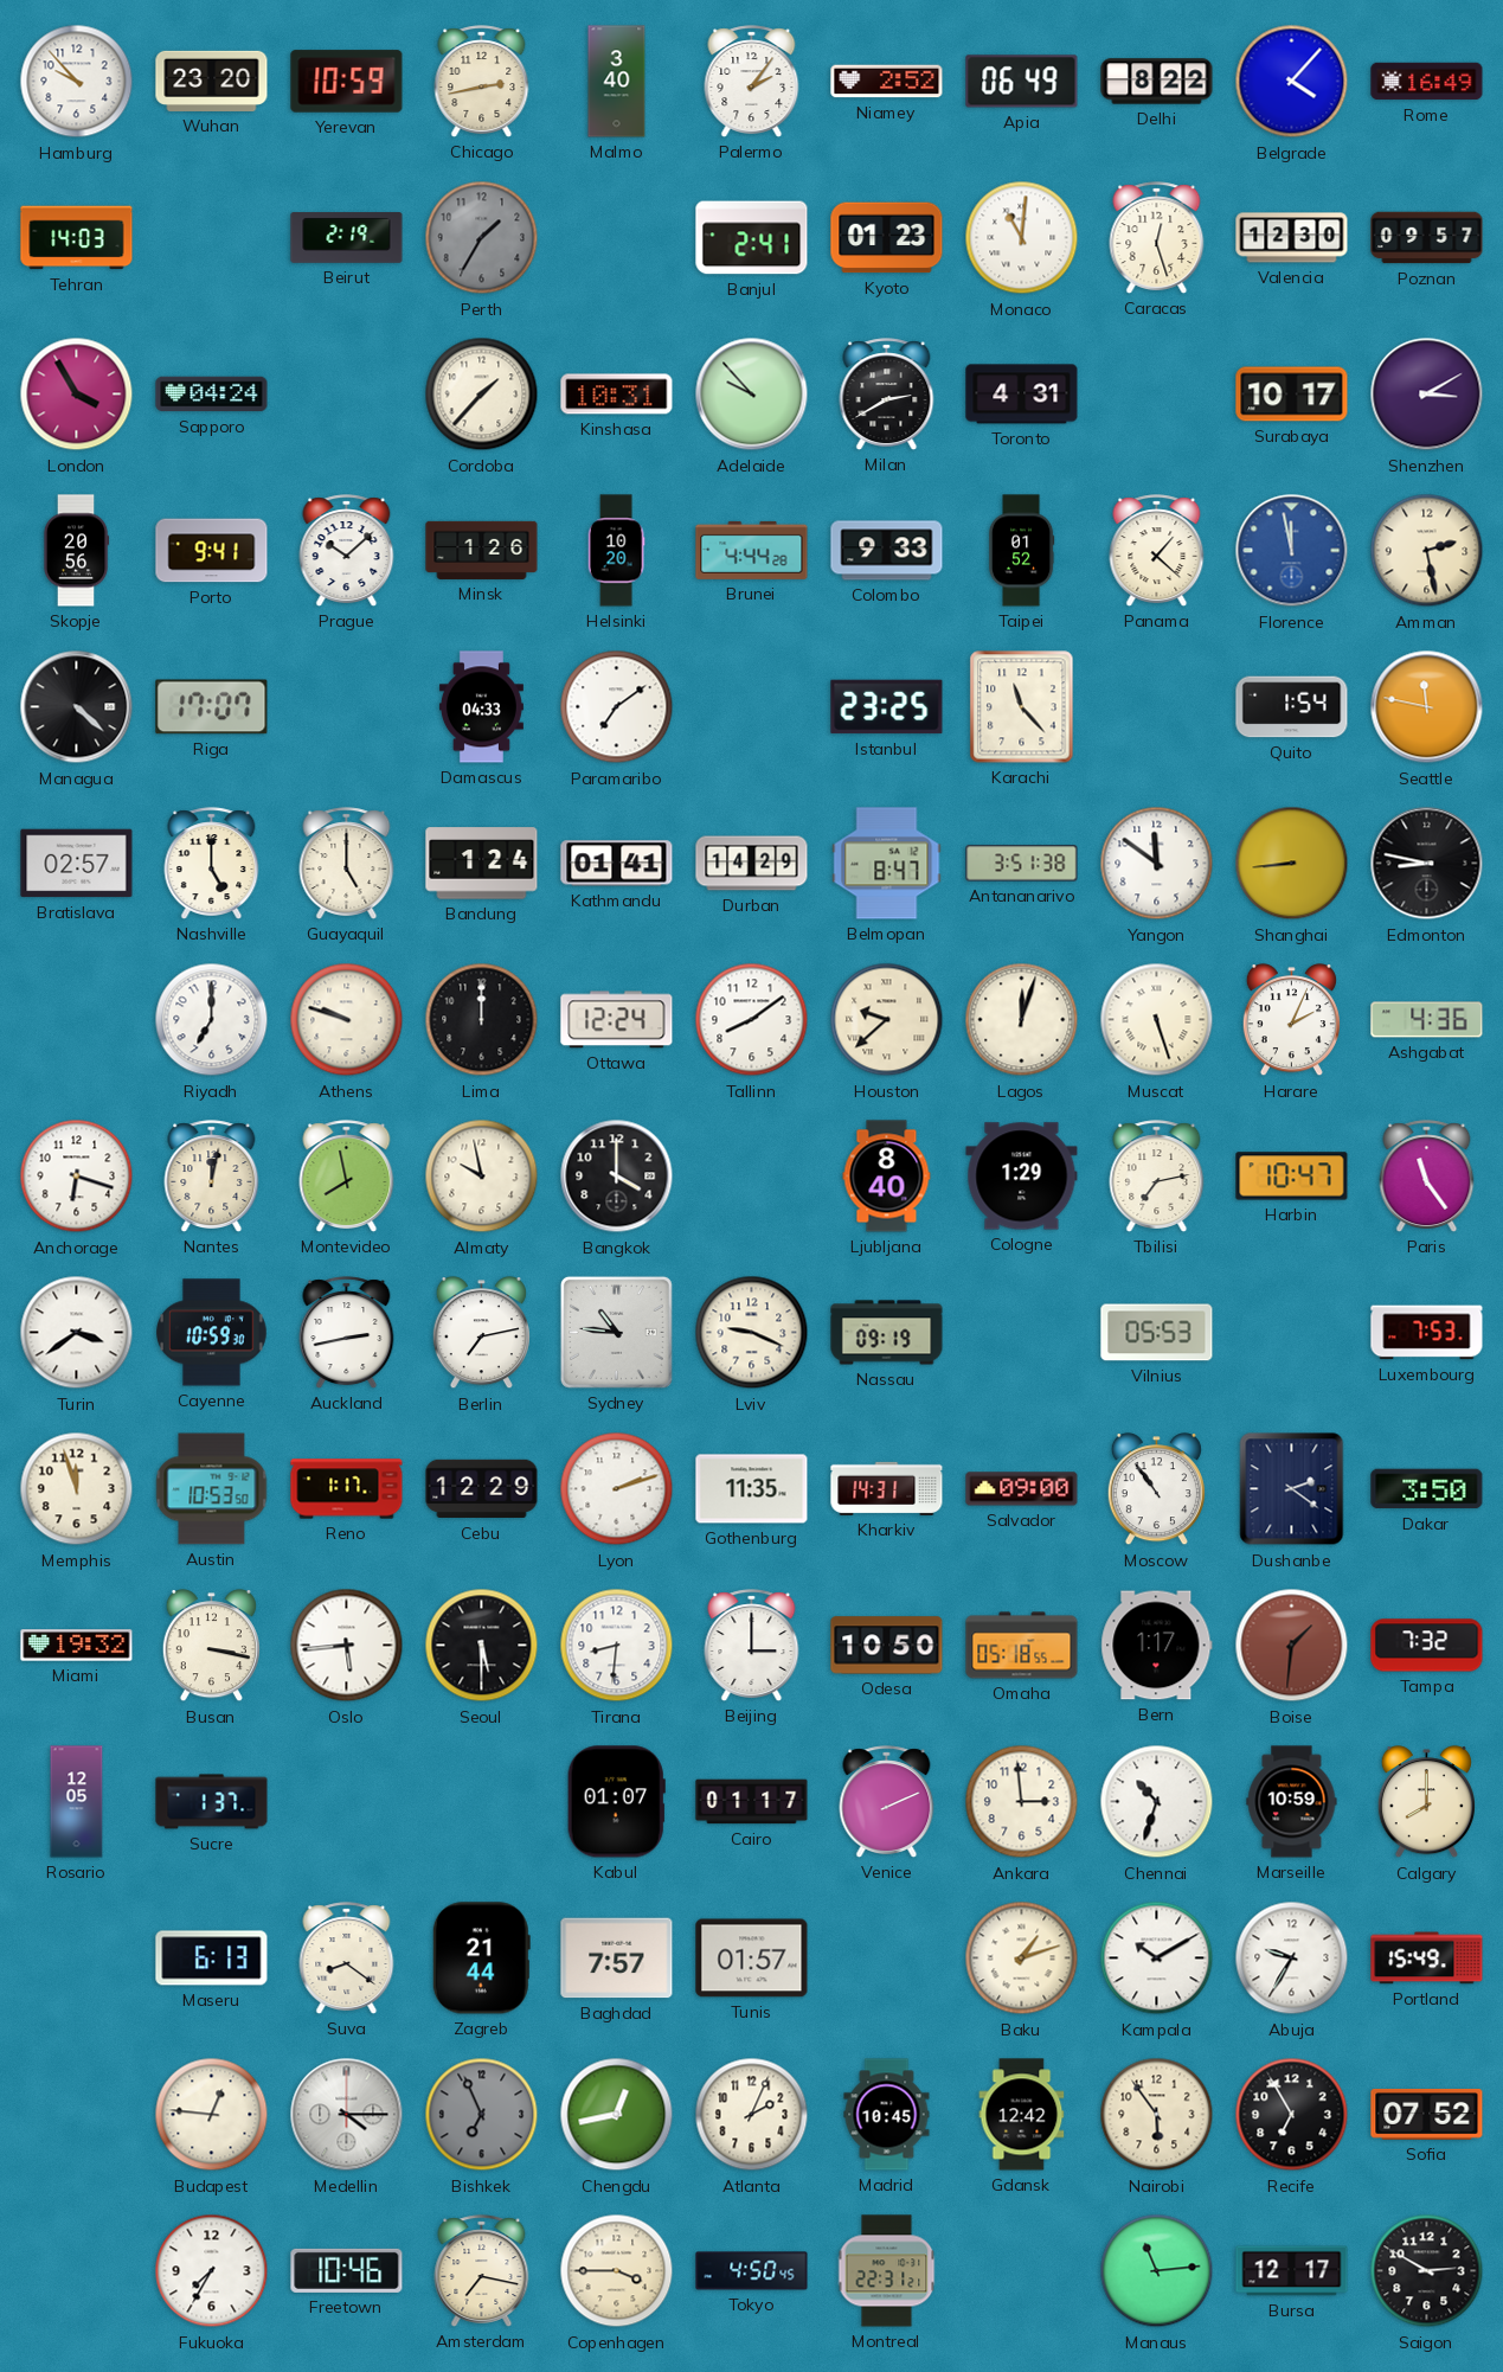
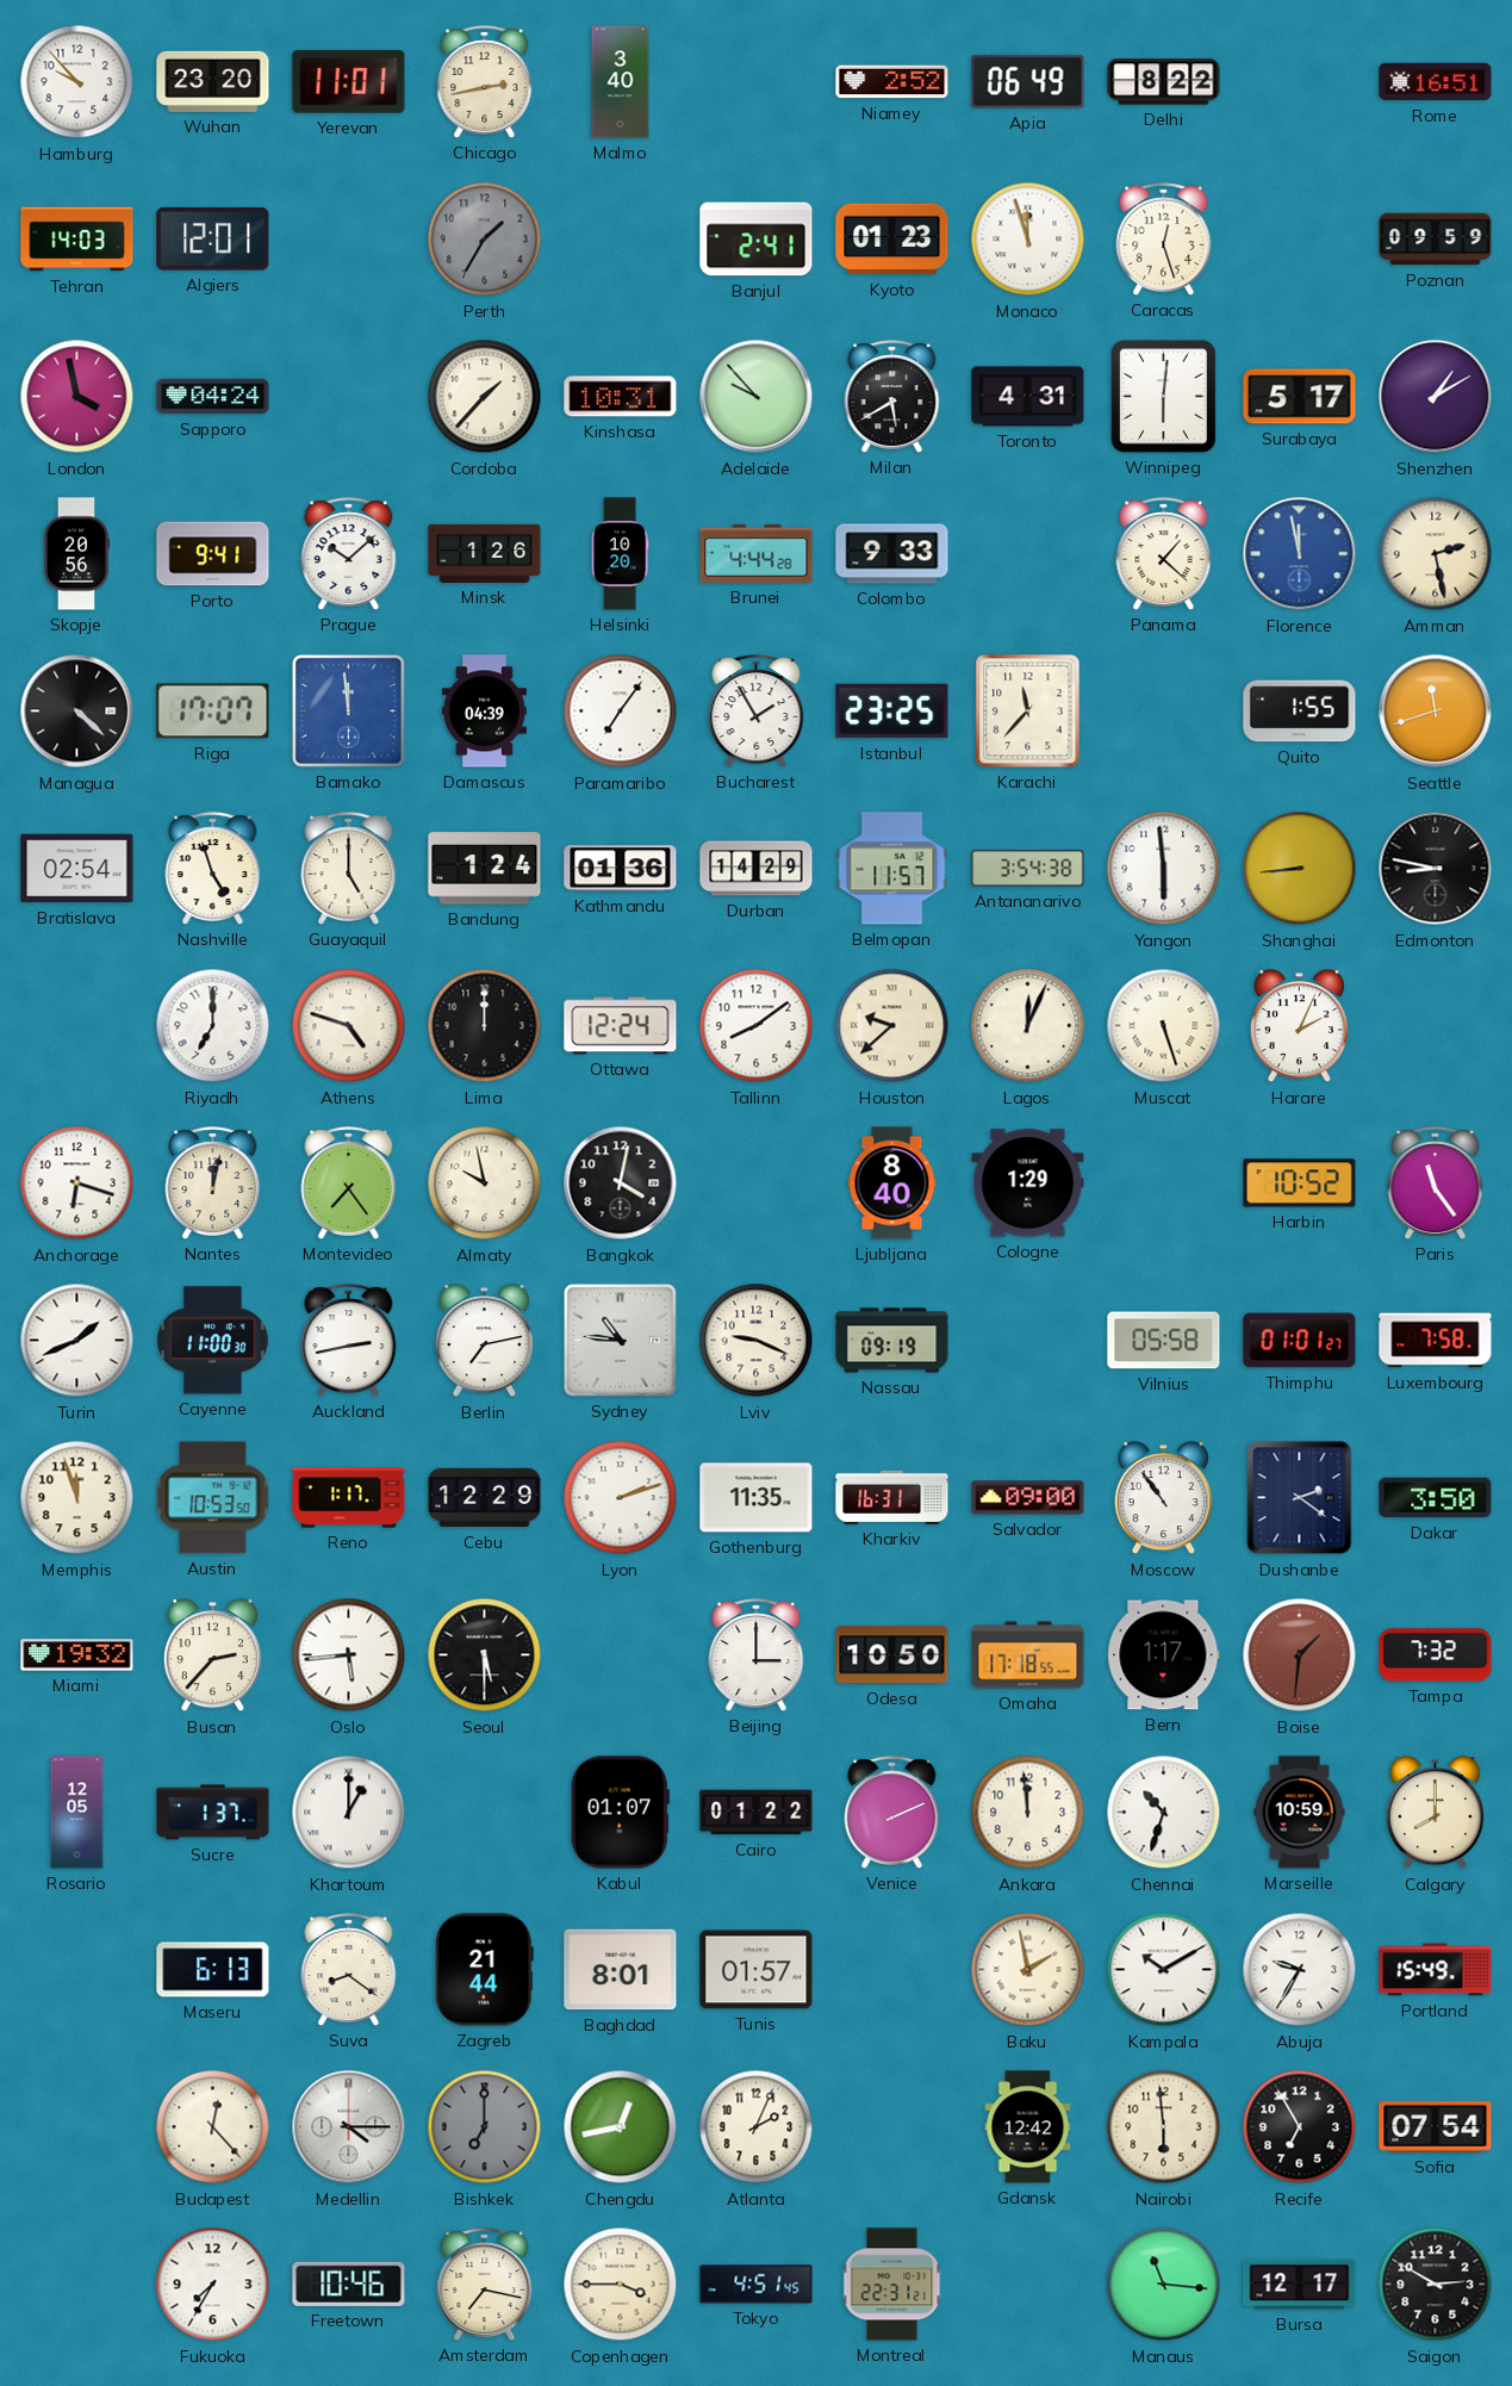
Yerevan: 10:59 -> 11:01
Palermo: 2:06 -> none
Belgrade: 4:07 -> none
Rome: 16:49 -> 16:51
Algiers: none -> 12:01
Beirut: 2:19 -> none
Monaco: 11:01 -> 11:57
Valencia: 12:30 -> none
Poznan: 09:57 -> 09:59
London: 3:55 -> 3:58
Milan: 2:40 -> 5:40
Winnipeg: none -> 6:01
Surabaya: 10:17 -> 5:17
Shenzhen: 3:10 -> 1:10
Taipei: 01:52 -> none
Bamako: none -> 11:59
Damascus: 04:33 -> 04:39
Paramaribo: 7:09 -> 7:06
Bucharest: none -> 1:55
Karachi: 11:23 -> 11:37
Quito: 1:54 -> 1:55
Seattle: 11:47 -> 11:42
Bratislava: 02:57 -> 02:54
Nashville: 5:00 -> 4:57
Kathmandu: 01:41 -> 01:36
Belmopan: 8:47 -> 11:57
Antananarivo: 3:51 -> 3:54
Yangon: 11:51 -> 5:59
Athens: 9:48 -> 4:48
Lagos: 12:03 -> 12:04
Ashgabat: 4:36 -> none
Montevideo: 7:58 -> 7:24
Bangkok: 4:00 -> 4:02
Tbilisi: 7:13 -> none
Harbin: 10:47 -> 10:52
Turin: 3:39 -> 1:41
Cayenne: 10:59 -> 11:00
Vilnius: 05:53 -> 05:58
Thimphu: none -> 01:01
Luxembourg: 7:53 -> 7:58
Kharkiv: 14:31 -> 16:31
Busan: 3:17 -> 2:37
Tirana: 8:31 -> none
Omaha: 05:18 -> 17:18
Khartoum: none -> 1:00
Cairo: 01:17 -> 01:22
Ankara: 2:59 -> 11:59
Baghdad: 7:57 -> 8:01
Baku: 1:12 -> 1:58
Budapest: 12:46 -> 12:23
Bishkek: 6:56 -> 7:00
Madrid: 10:45 -> none
Nairobi: 5:54 -> 5:59
Sofia: 07:52 -> 07:54
Tokyo: 4:50 -> 4:51
Manaus: 11:14 -> 11:16
